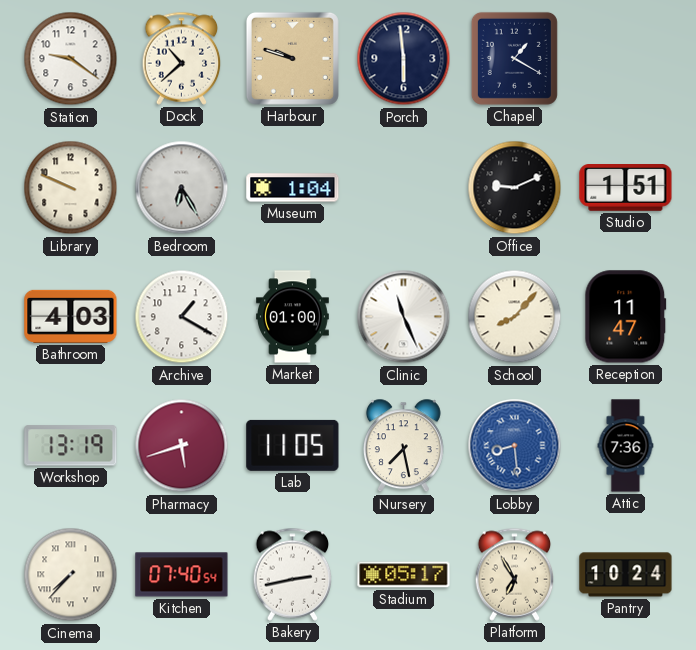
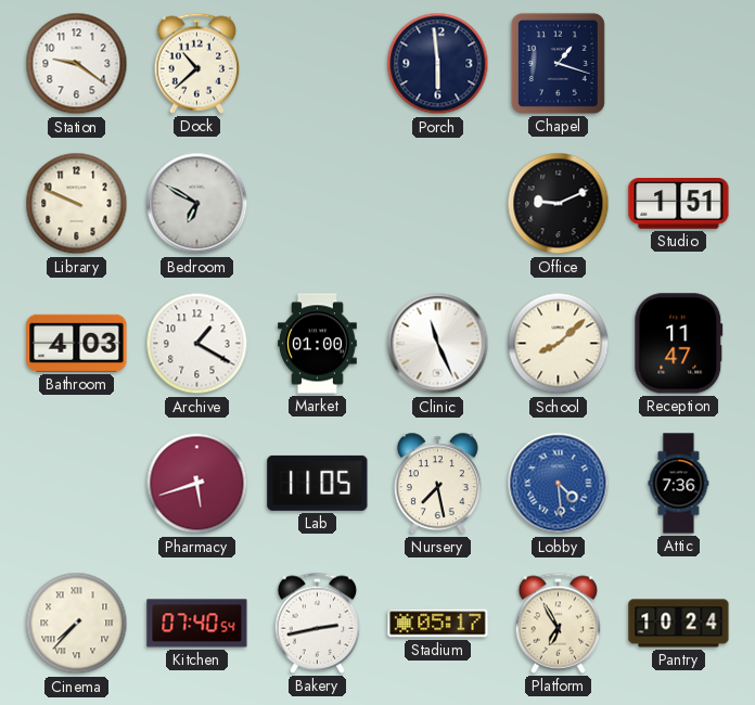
Harbour: 9:48 -> none
Chapel: 1:20 -> 1:18
Bedroom: 6:25 -> 6:50
Museum: 1:04 -> none
School: 8:07 -> 8:08
Workshop: 13:19 -> none
Lobby: 8:29 -> 4:29
